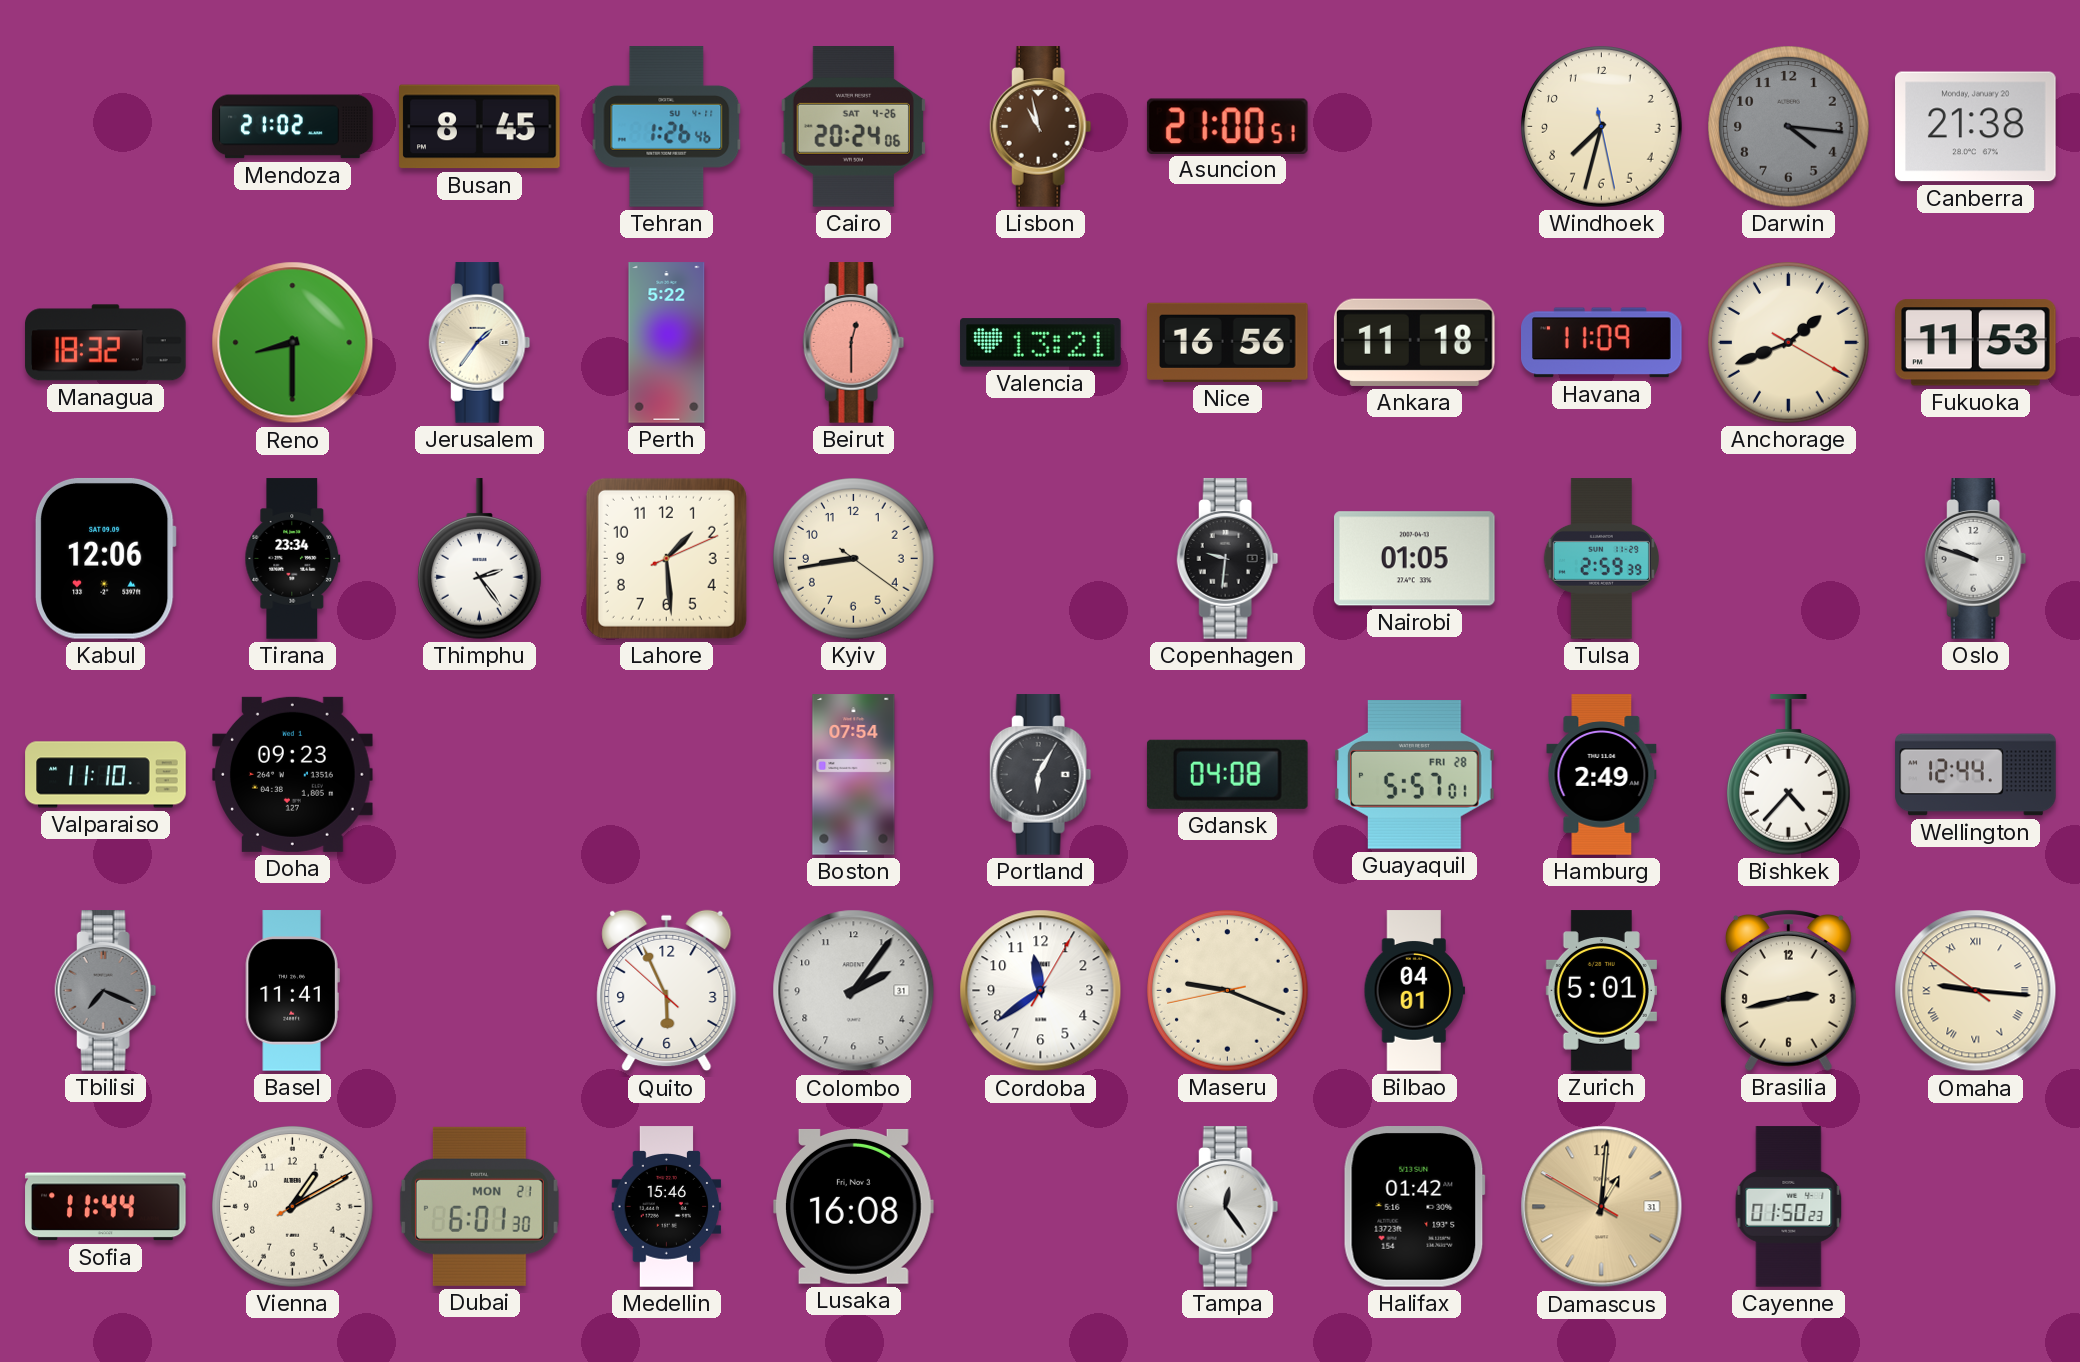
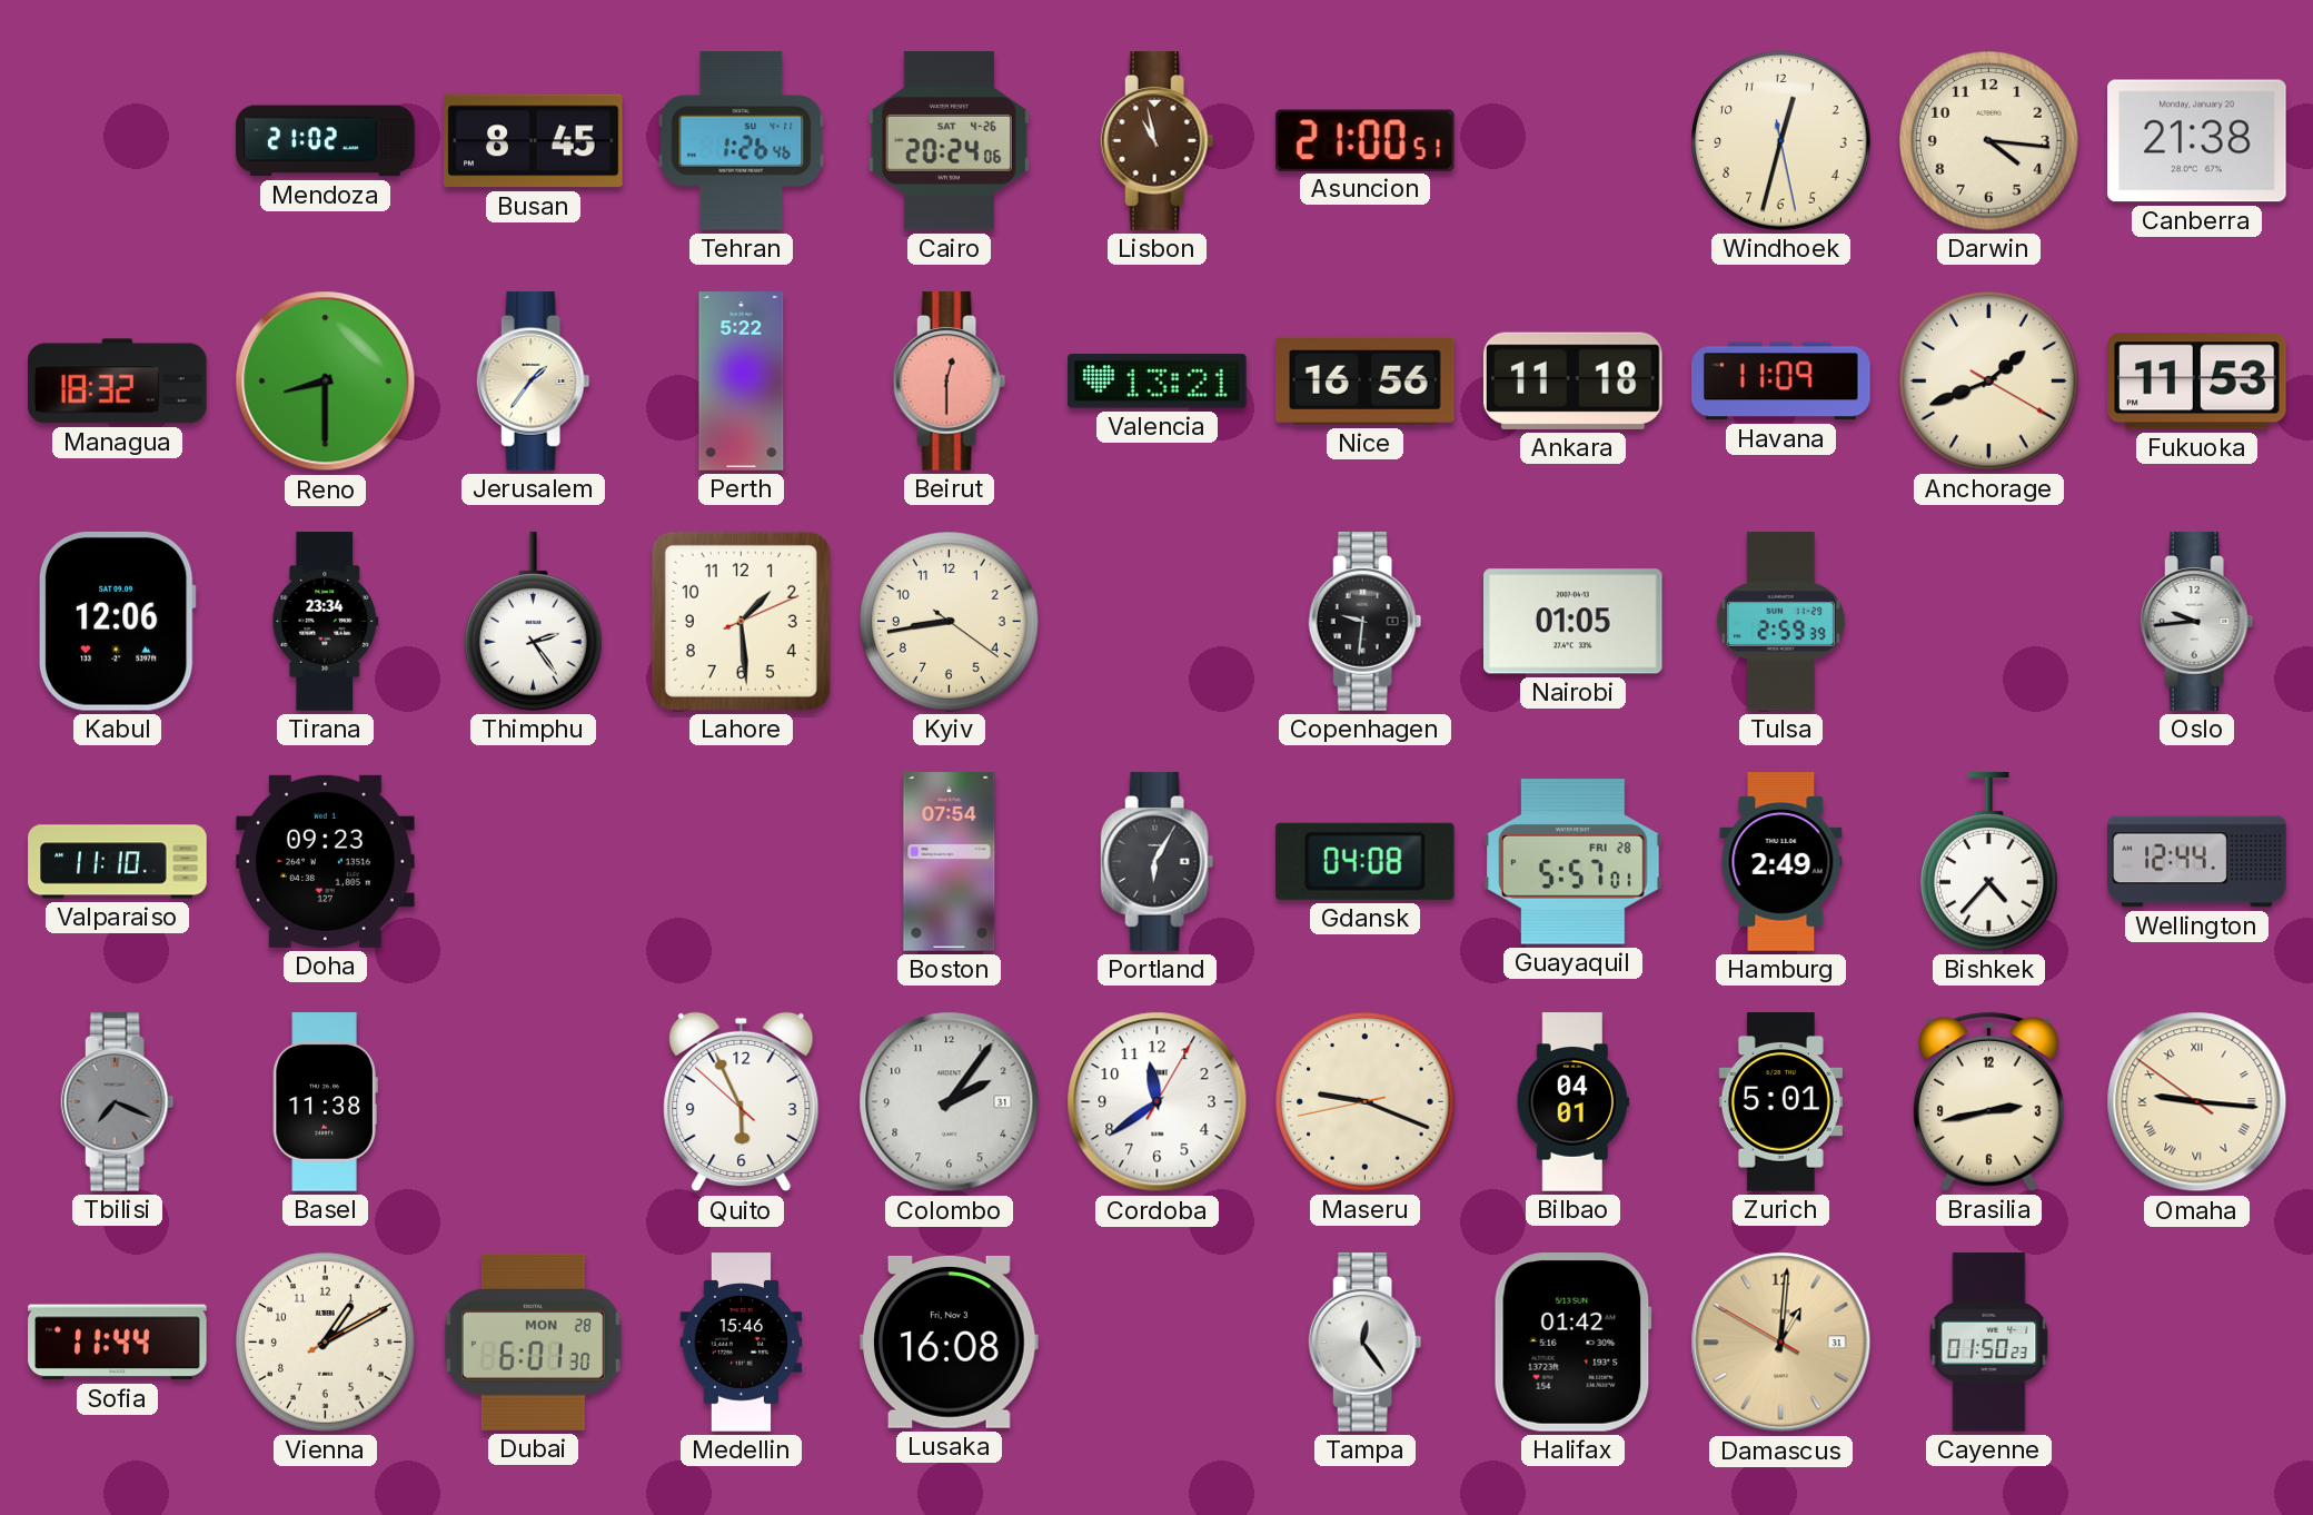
Windhoek: 7:32 -> 12:32
Darwin dial: grey -> cream
Oslo: 9:48 -> 9:44
Basel: 11:41 -> 11:38
Dubai date: MON 21 -> MON 28
